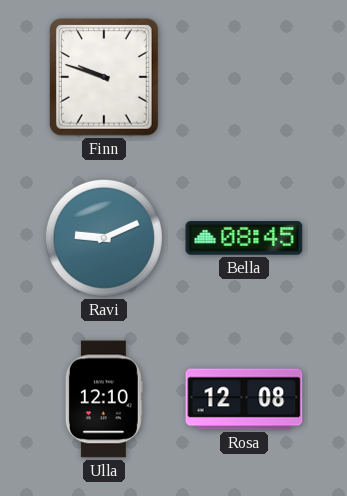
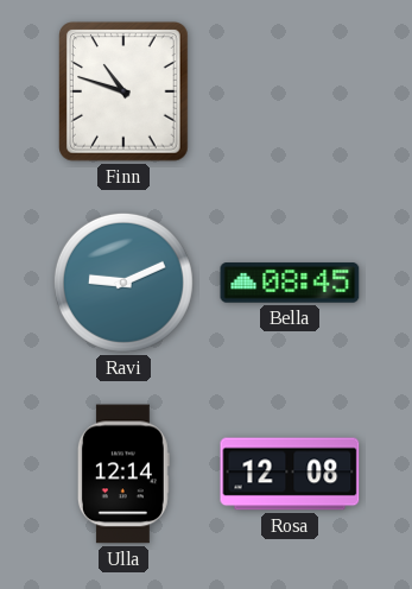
Finn: 9:48 -> 10:48
Ulla: 12:10 -> 12:14
